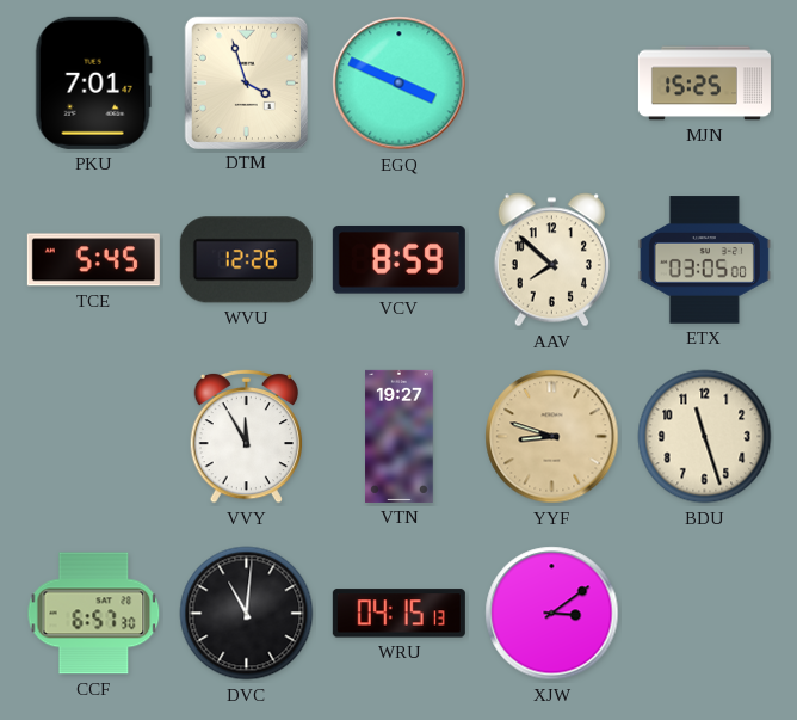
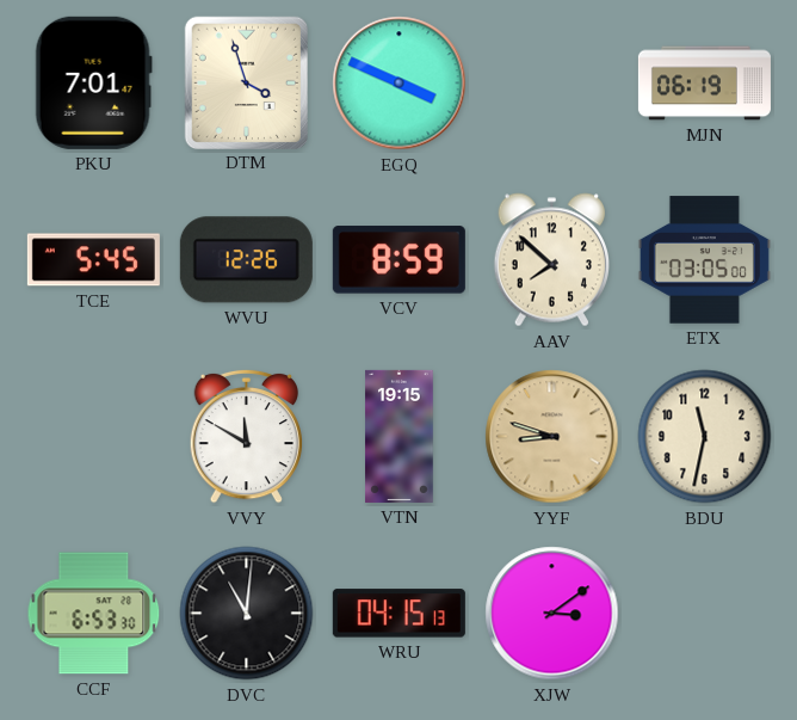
MJN: 15:25 -> 06:19
VVY: 11:55 -> 11:50
VTN: 19:27 -> 19:15
BDU: 11:27 -> 11:32
CCF: 6:57 -> 6:53
